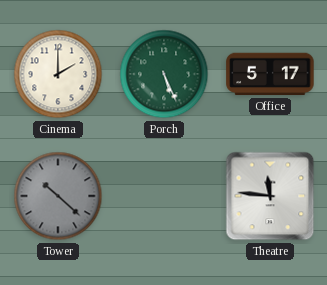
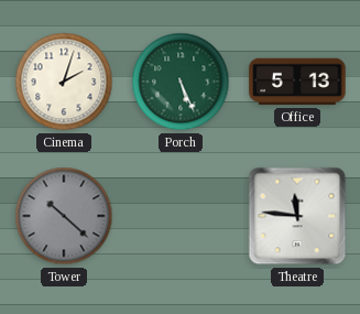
Cinema: 2:00 -> 2:03
Office: 5:17 -> 5:13
